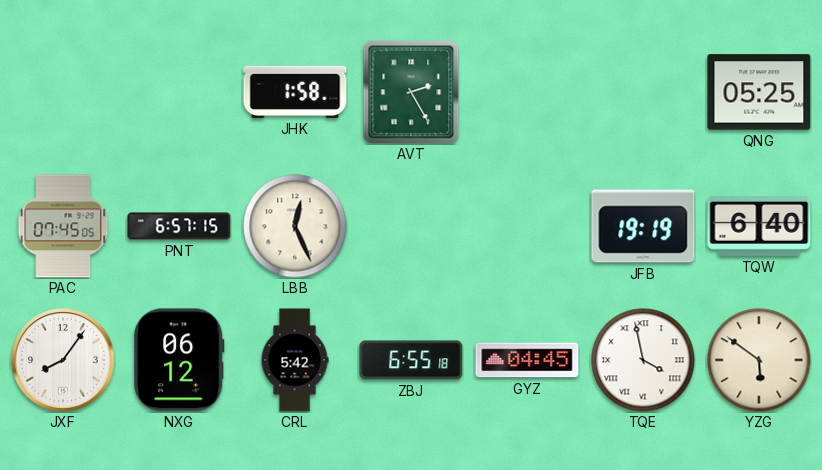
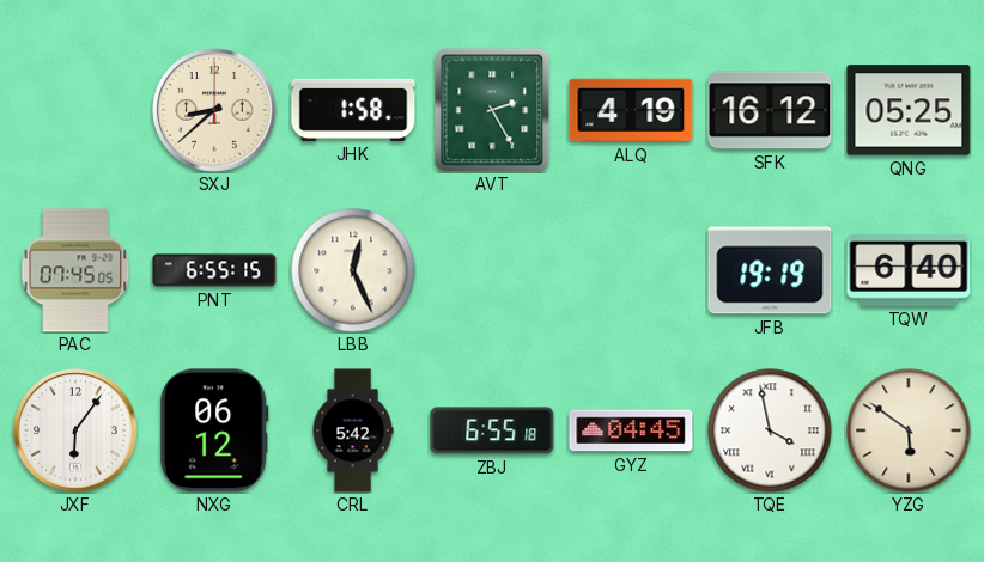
SXJ: none -> 8:38
ALQ: none -> 4:19
SFK: none -> 16:12
PNT: 6:57 -> 6:55
JXF: 8:06 -> 6:06
